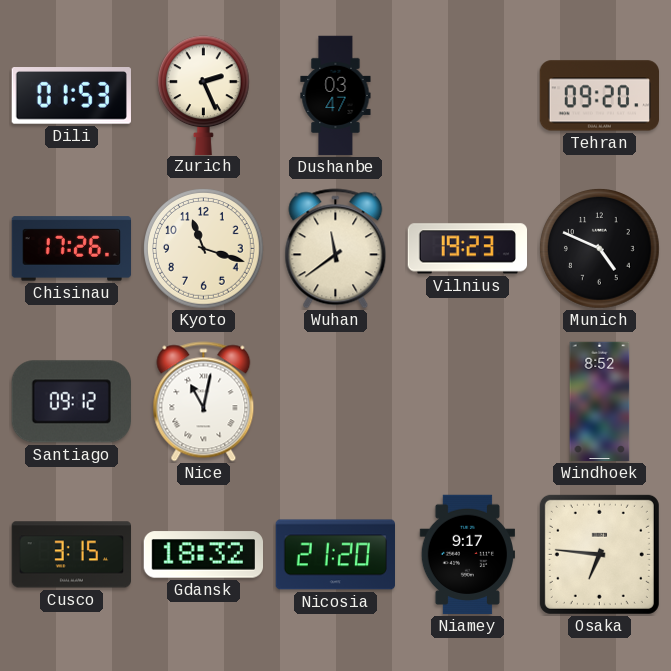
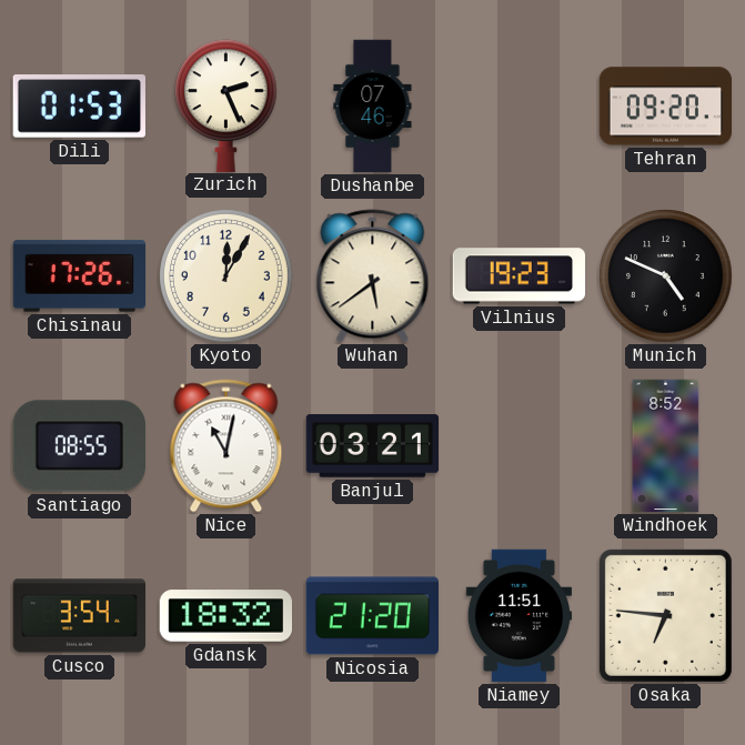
Dushanbe: 03:47 -> 07:46
Kyoto: 11:18 -> 12:05
Wuhan: 11:39 -> 5:39
Santiago: 09:12 -> 08:55
Banjul: none -> 03:21
Cusco: 3:15 -> 3:54
Niamey: 9:17 -> 11:51
